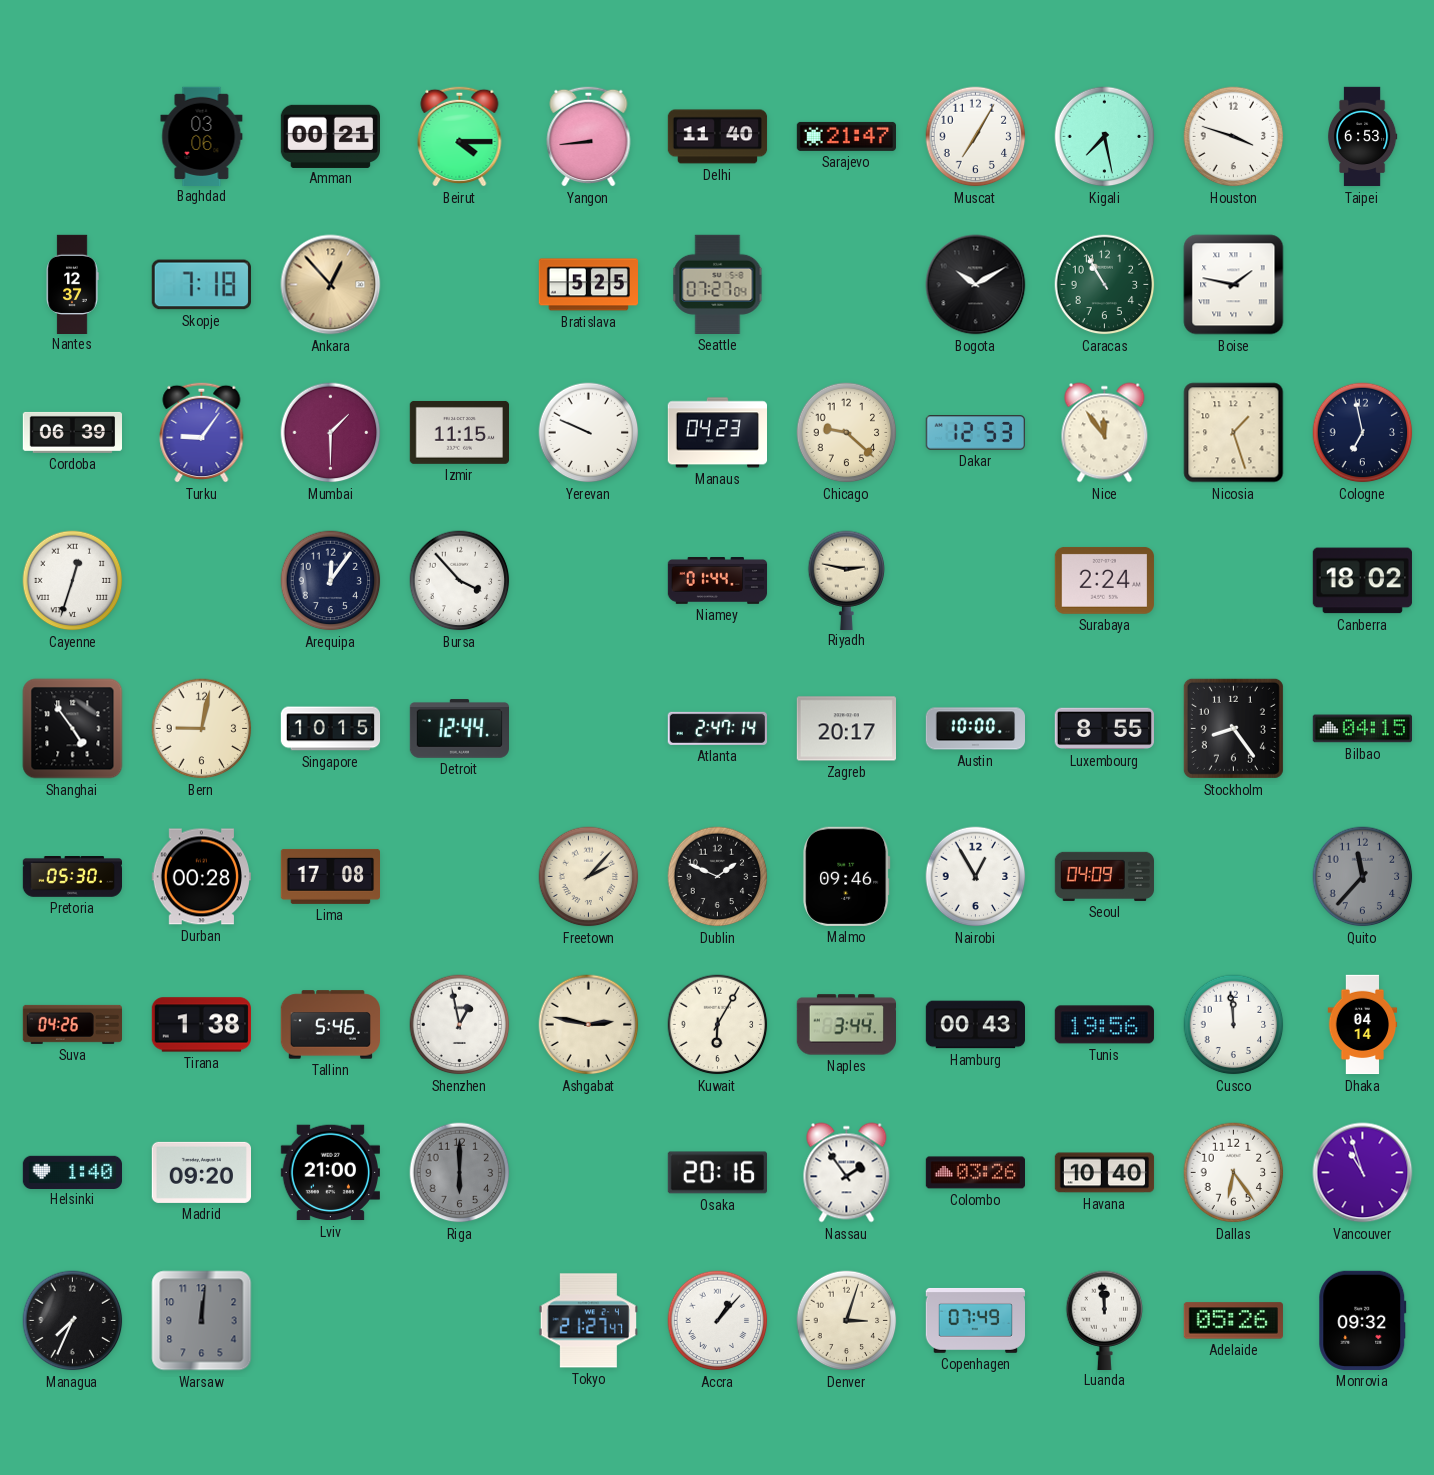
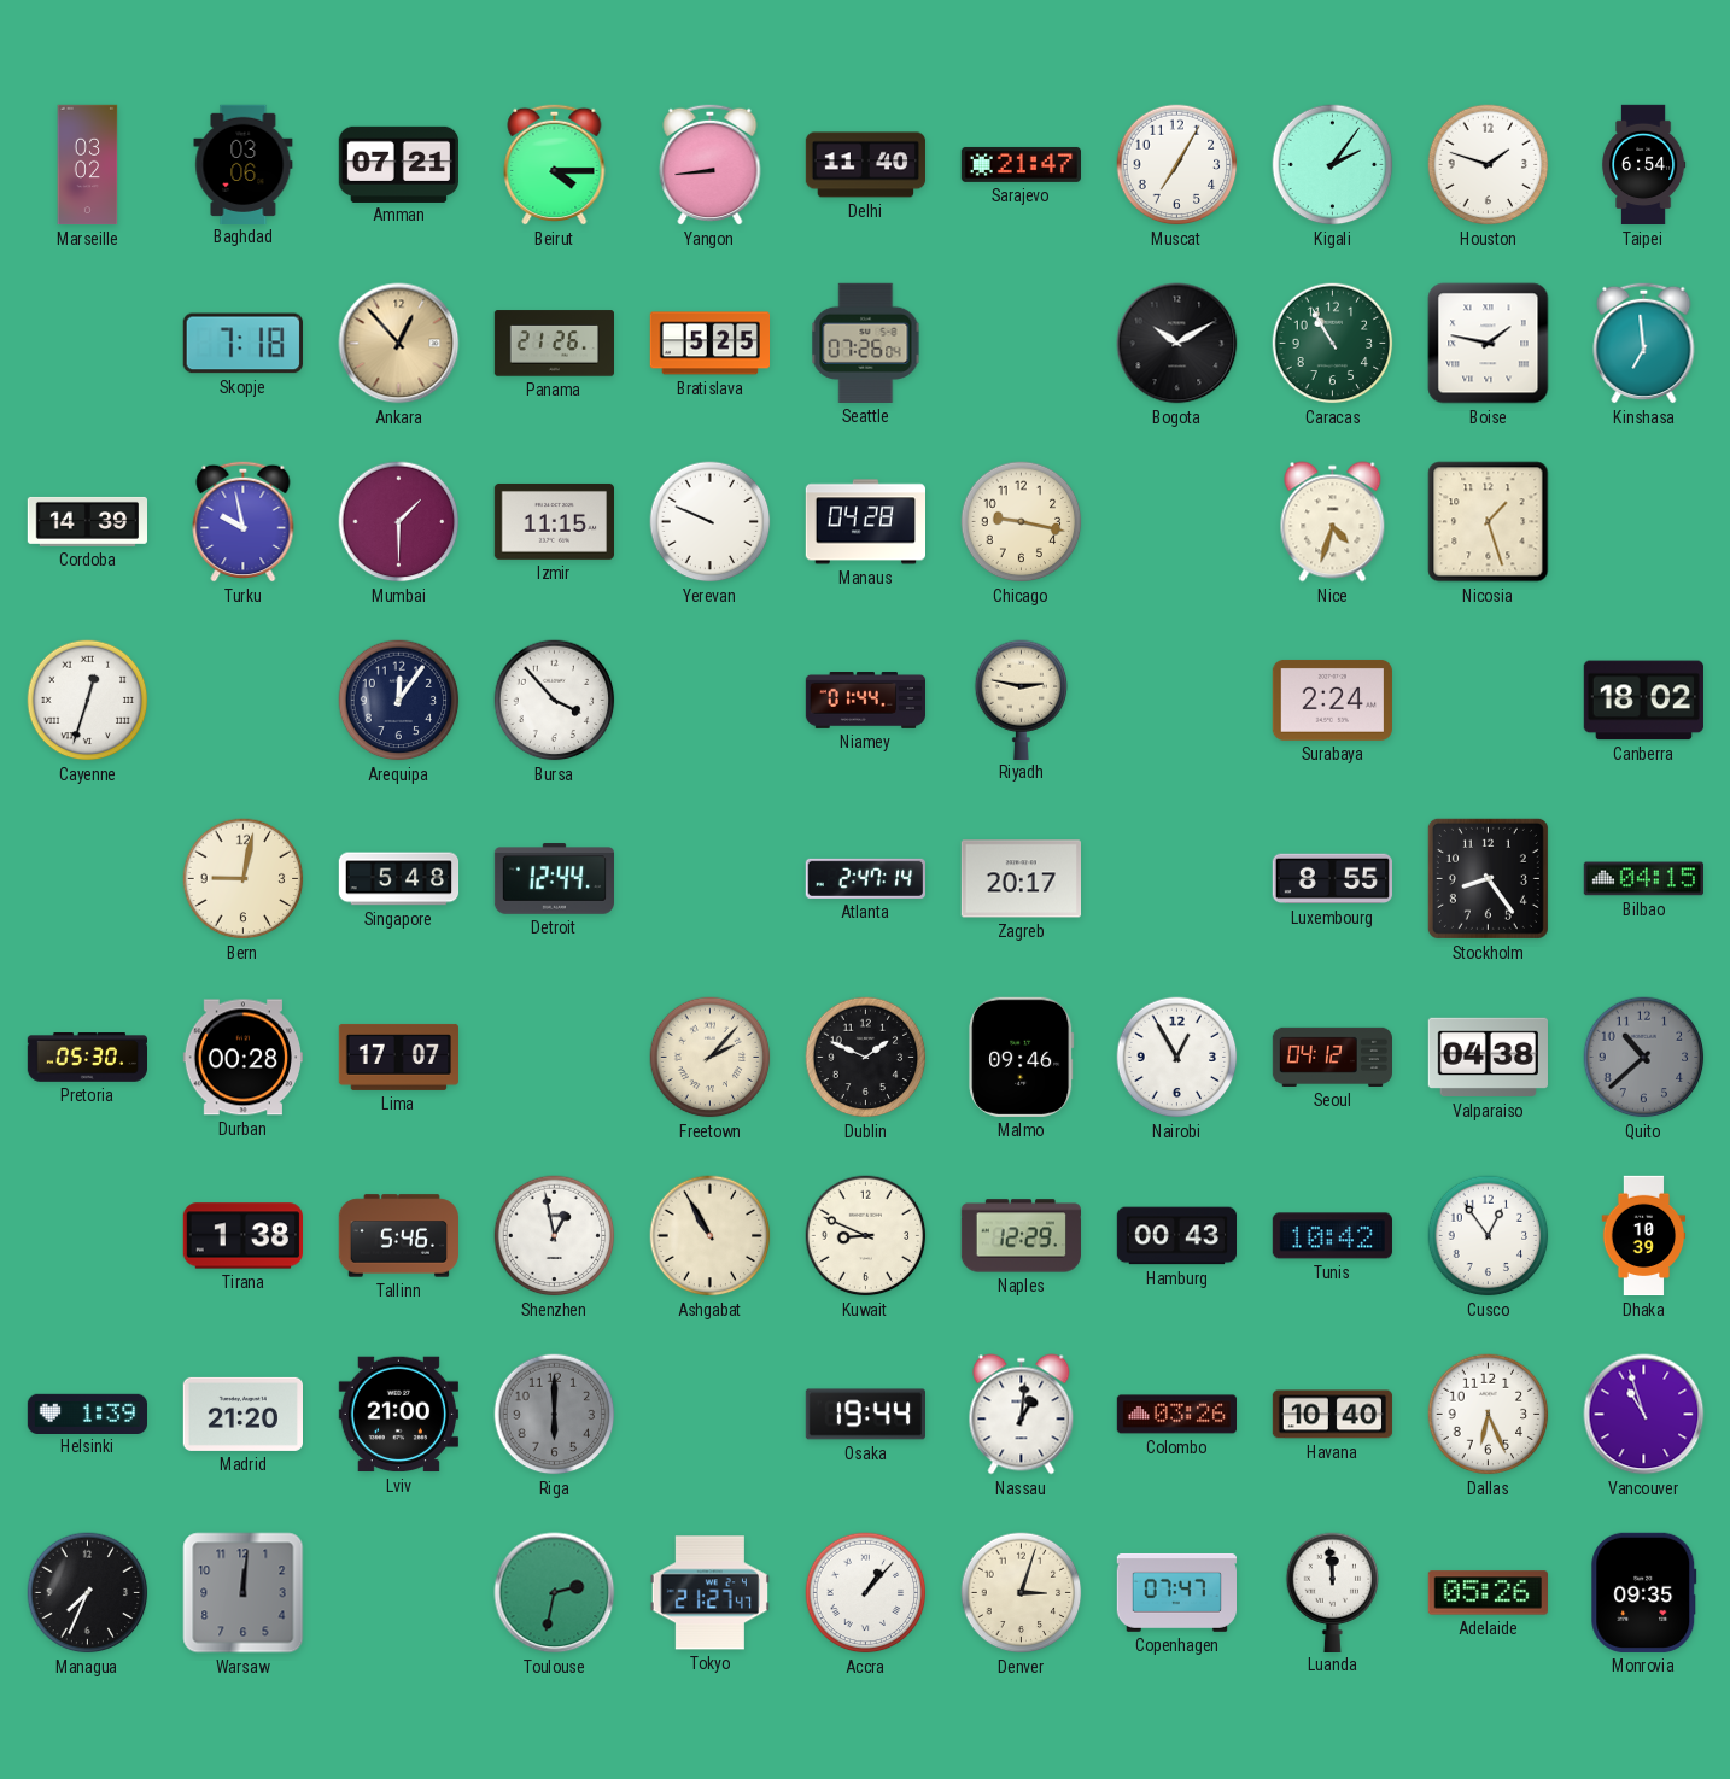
Marseille: none -> 03:02
Amman: 00:21 -> 07:21
Kigali: 7:28 -> 2:06
Houston: 3:48 -> 1:48
Taipei: 6:53 -> 6:54
Nantes: 12:37 -> none
Panama: none -> 21:26
Seattle: 07:27 -> 07:26
Kinshasa: none -> 6:59
Cordoba: 06:39 -> 14:39
Turku: 9:06 -> 9:58
Manaus: 04:23 -> 04:28
Chicago: 9:22 -> 9:17
Dakar: 12:53 -> none
Nice: 11:54 -> 4:33
Cologne: 6:58 -> none
Shanghai: 4:54 -> none
Singapore: 10:15 -> 5:48
Austin: 10:00 -> none
Lima: 17:08 -> 17:07
Seoul: 04:09 -> 04:12
Valparaiso: none -> 04:38
Quito: 11:37 -> 10:38
Suva: 04:26 -> none
Ashgabat: 2:47 -> 10:55
Kuwait: 6:05 -> 8:49
Naples: 3:44 -> 12:29
Tunis: 19:56 -> 10:42
Cusco: 11:59 -> 12:54
Dhaka: 04:14 -> 10:39
Helsinki: 1:40 -> 1:39
Madrid: 09:20 -> 21:20
Osaka: 20:16 -> 19:44
Nassau: 1:54 -> 1:01
Dallas: 6:24 -> 6:26
Toulouse: none -> 2:32
Copenhagen: 07:49 -> 07:47
Monrovia: 09:32 -> 09:35
